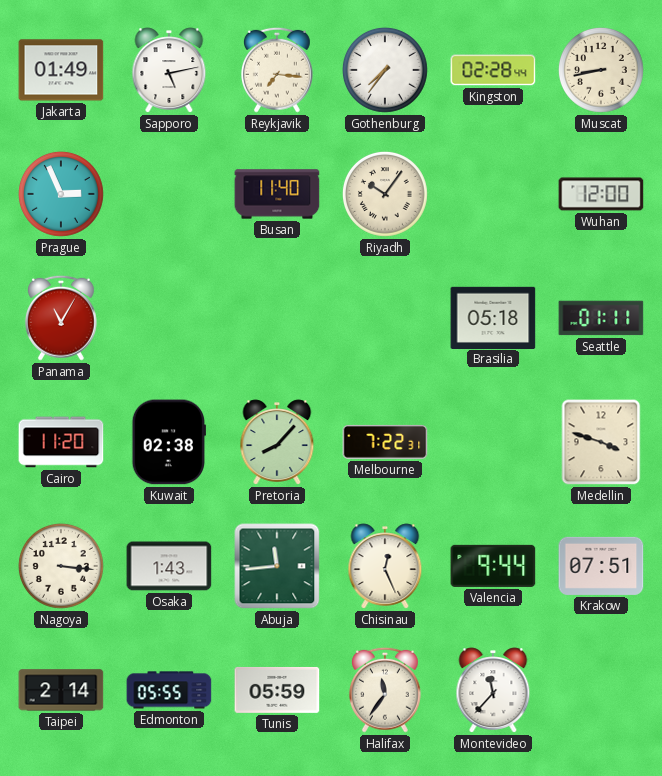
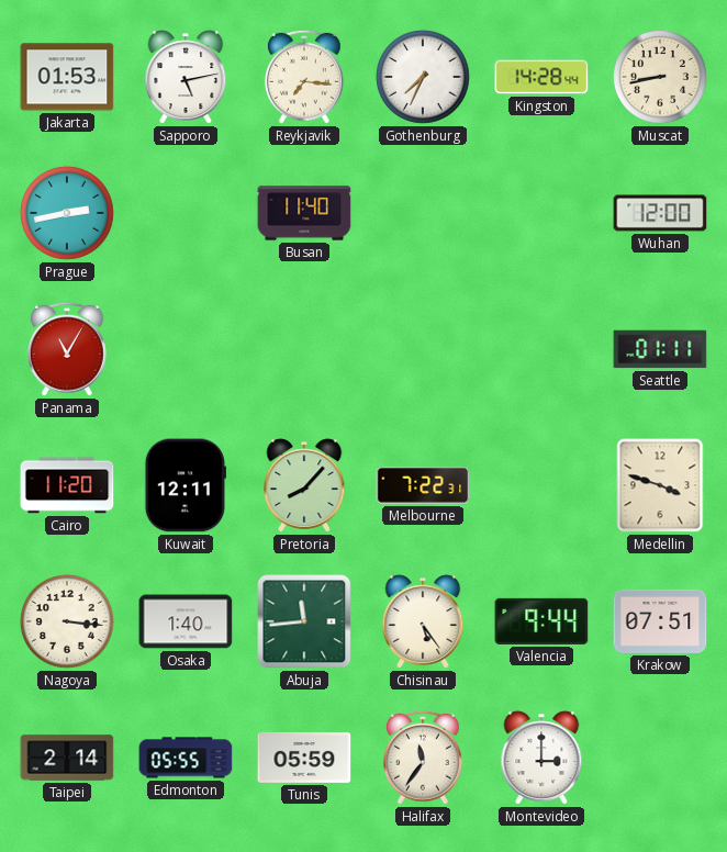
Jakarta: 01:49 -> 01:53
Gothenburg: 7:36 -> 7:34
Kingston: 02:28 -> 14:28
Prague: 2:56 -> 2:43
Riyadh: 10:06 -> none
Brasilia: 05:18 -> none
Kuwait: 02:38 -> 12:11
Osaka: 1:43 -> 1:40
Chisinau: 12:26 -> 5:24
Montevideo: 11:37 -> 3:00
